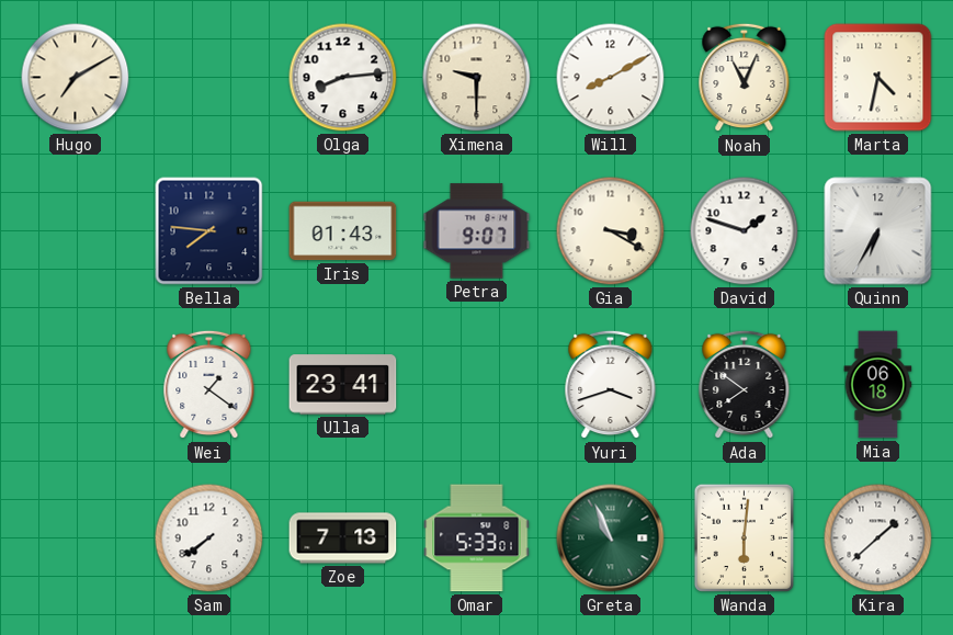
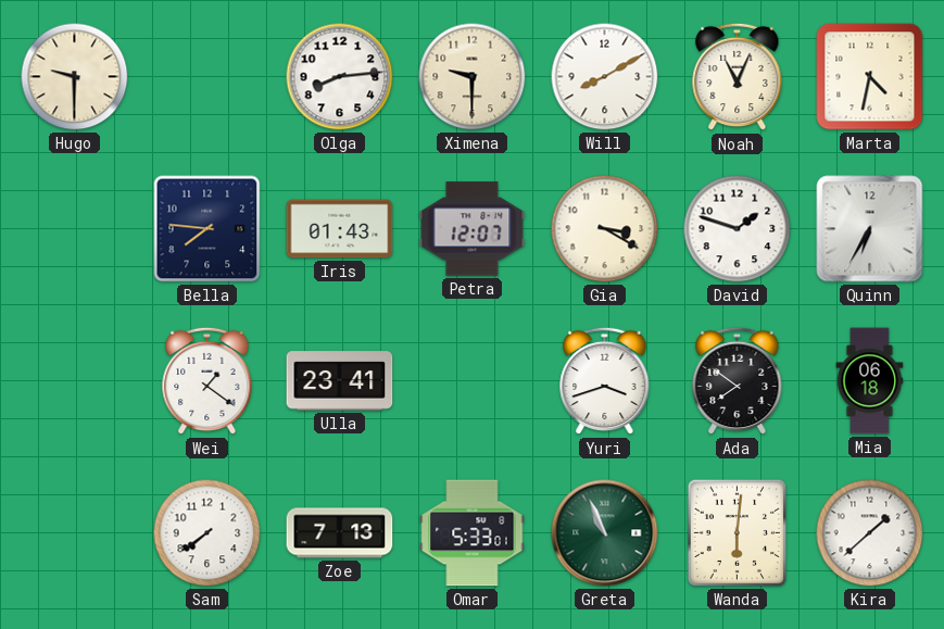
Hugo: 7:10 -> 9:30
Petra: 9:07 -> 12:07
